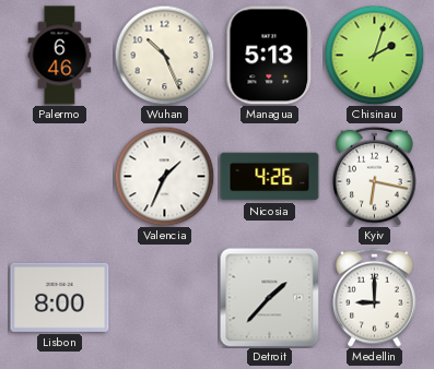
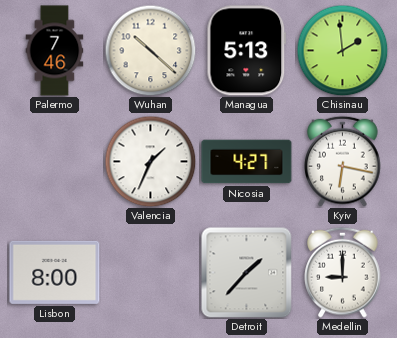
Palermo: 6:46 -> 7:46
Wuhan: 10:26 -> 10:22
Chisinau: 2:03 -> 1:59
Nicosia: 4:26 -> 4:27
